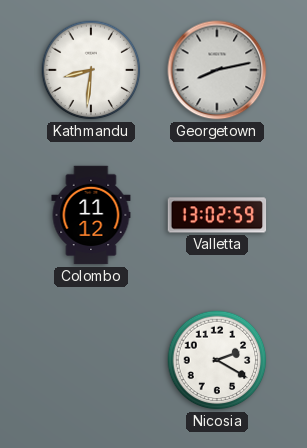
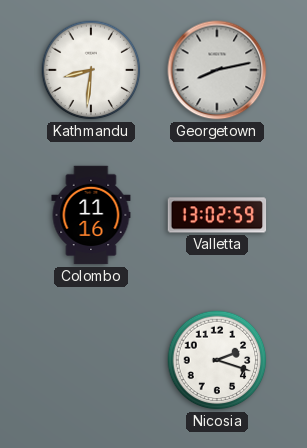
Colombo: 11:12 -> 11:16
Nicosia: 2:20 -> 2:18
